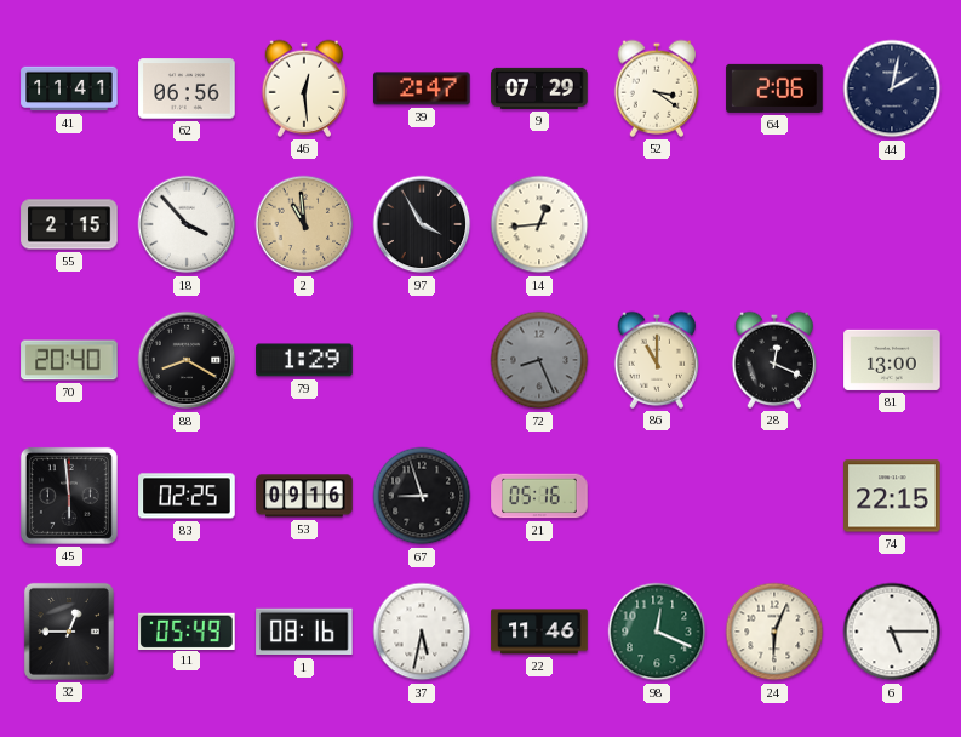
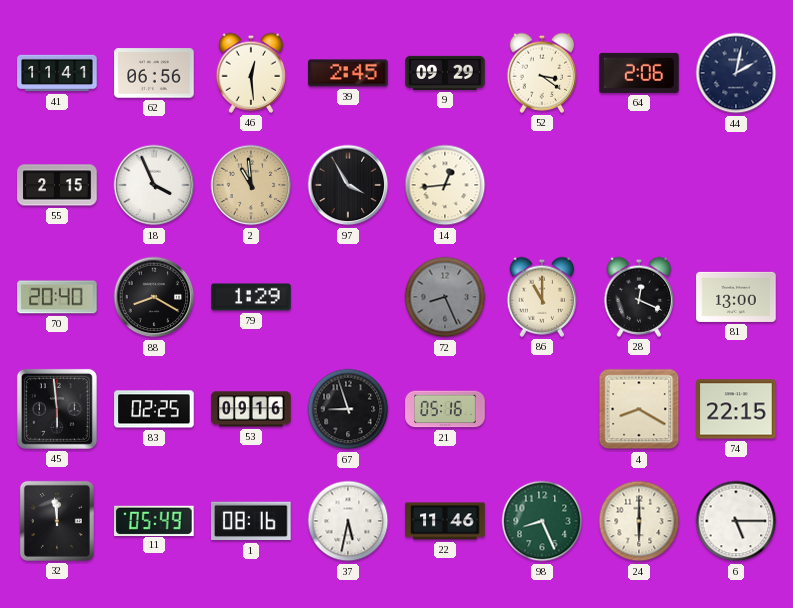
39: 2:47 -> 2:45
9: 07:29 -> 09:29
18: 3:53 -> 3:56
4: none -> 8:20
32: 12:45 -> 11:59
98: 12:19 -> 8:26
24: 6:04 -> 6:00
